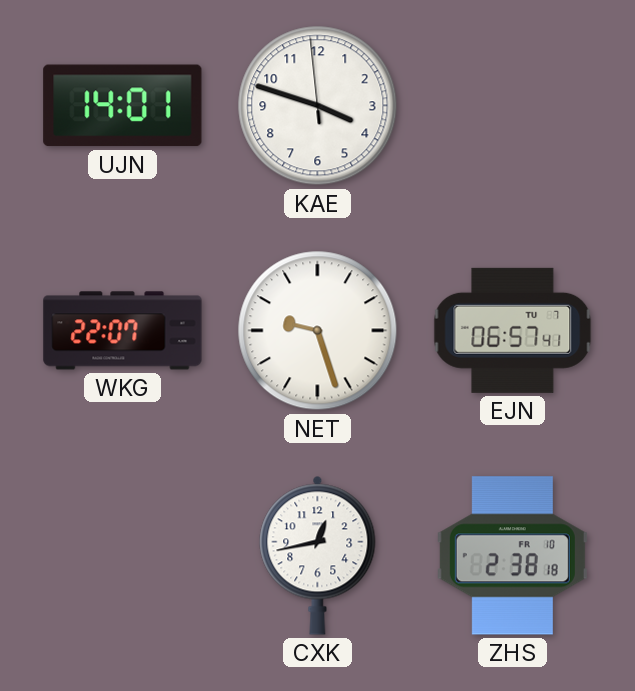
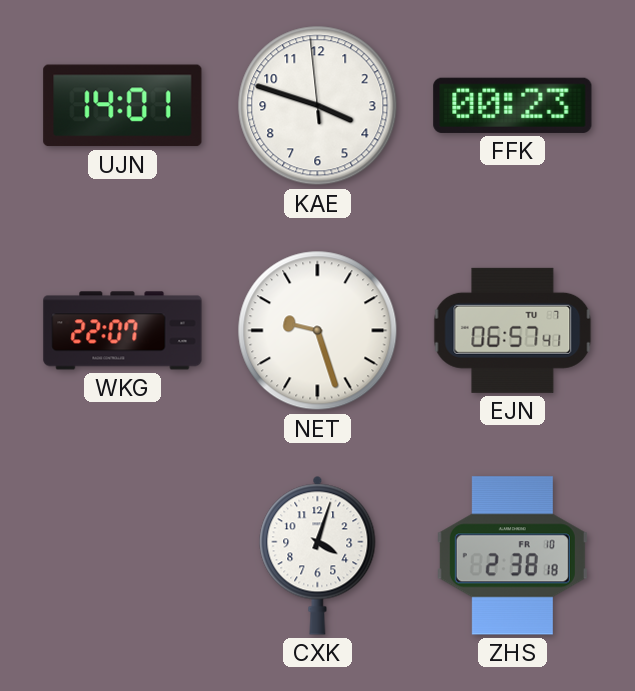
FFK: none -> 00:23
CXK: 12:43 -> 4:03
